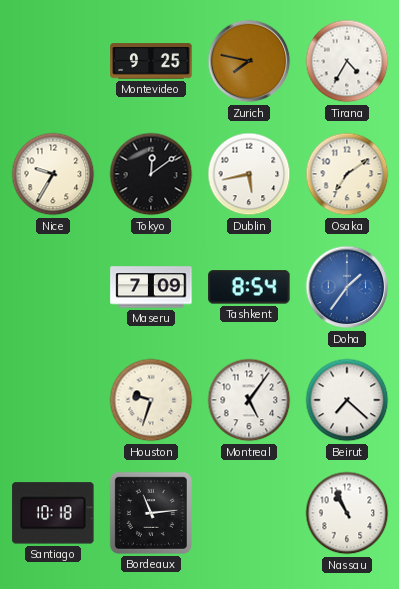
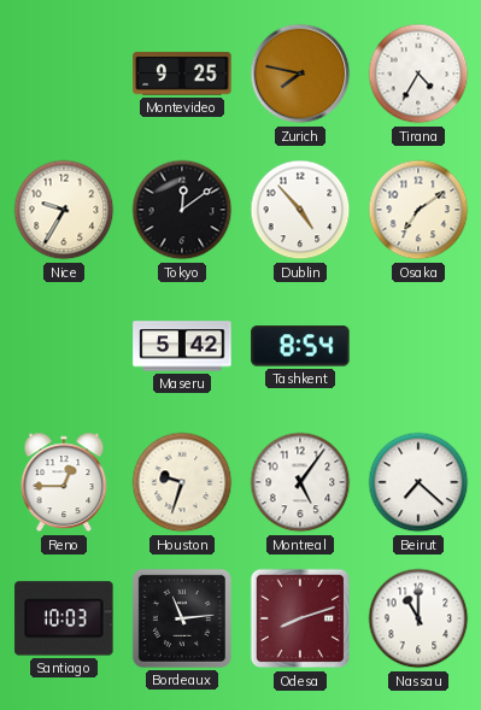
Dublin: 5:43 -> 4:53
Maseru: 7:09 -> 5:42
Doha: 1:36 -> none
Reno: none -> 12:45
Santiago: 10:18 -> 10:03
Odesa: none -> 8:12
Nassau: 10:56 -> 11:00
